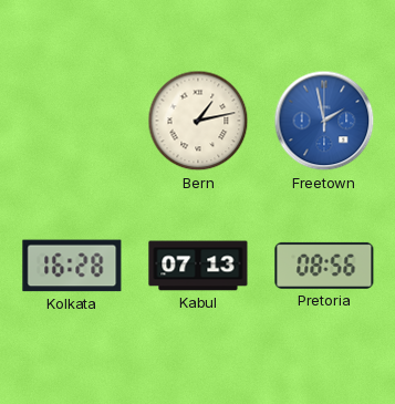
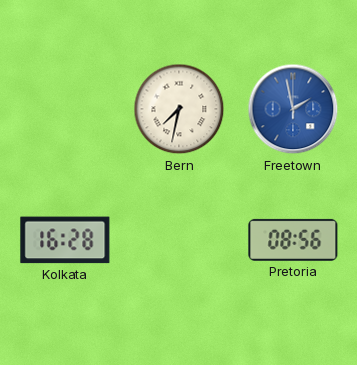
Bern: 1:13 -> 7:32
Kabul: 07:13 -> none
